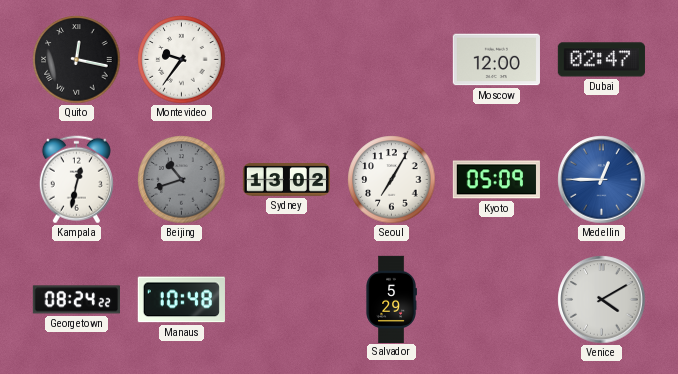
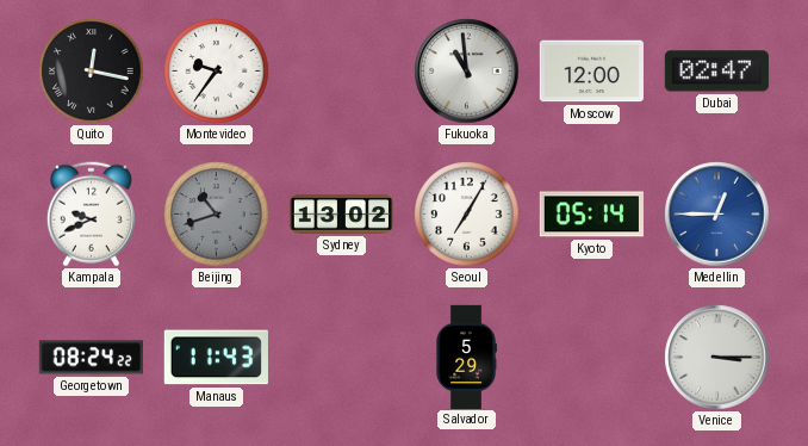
Fukuoka: none -> 10:59
Kampala: 12:32 -> 9:41
Kyoto: 05:09 -> 05:14
Manaus: 10:48 -> 11:43
Venice: 4:10 -> 3:15
